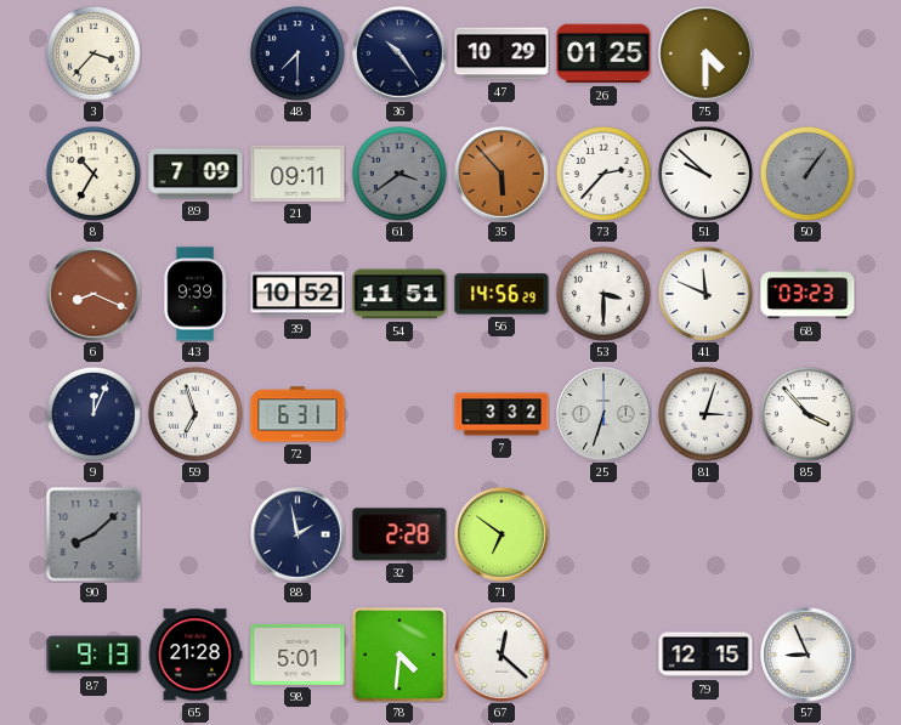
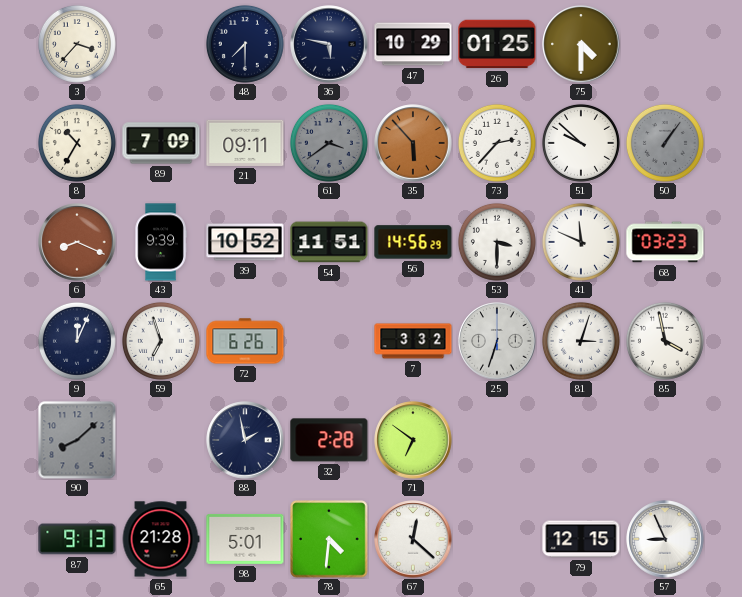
36: 10:24 -> 5:47
72: 6:31 -> 6:26
85: 3:53 -> 3:58
